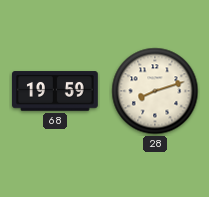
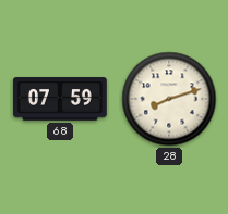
68: 19:59 -> 07:59
